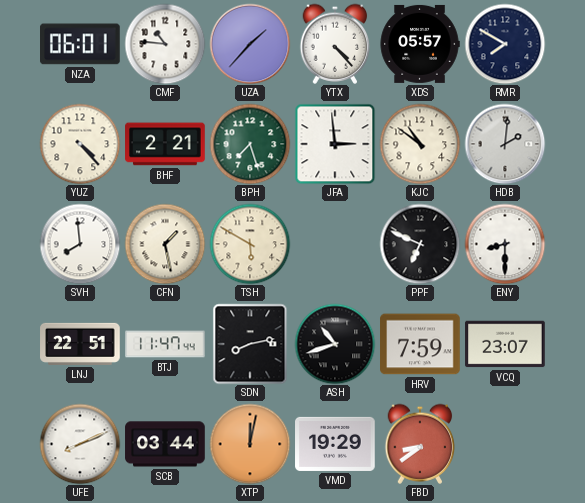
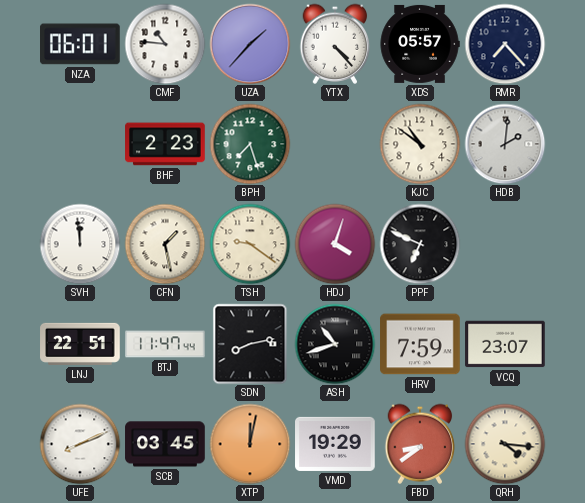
RMR: 7:50 -> 7:23
YUZ: 4:23 -> none
BHF: 2:21 -> 2:23
JFA: 2:59 -> none
SVH: 7:59 -> 11:59
TSH: 5:50 -> 9:21
HDJ: none -> 4:03
ENY: 8:30 -> none
SCB: 03:44 -> 03:45
QRH: none -> 4:16
